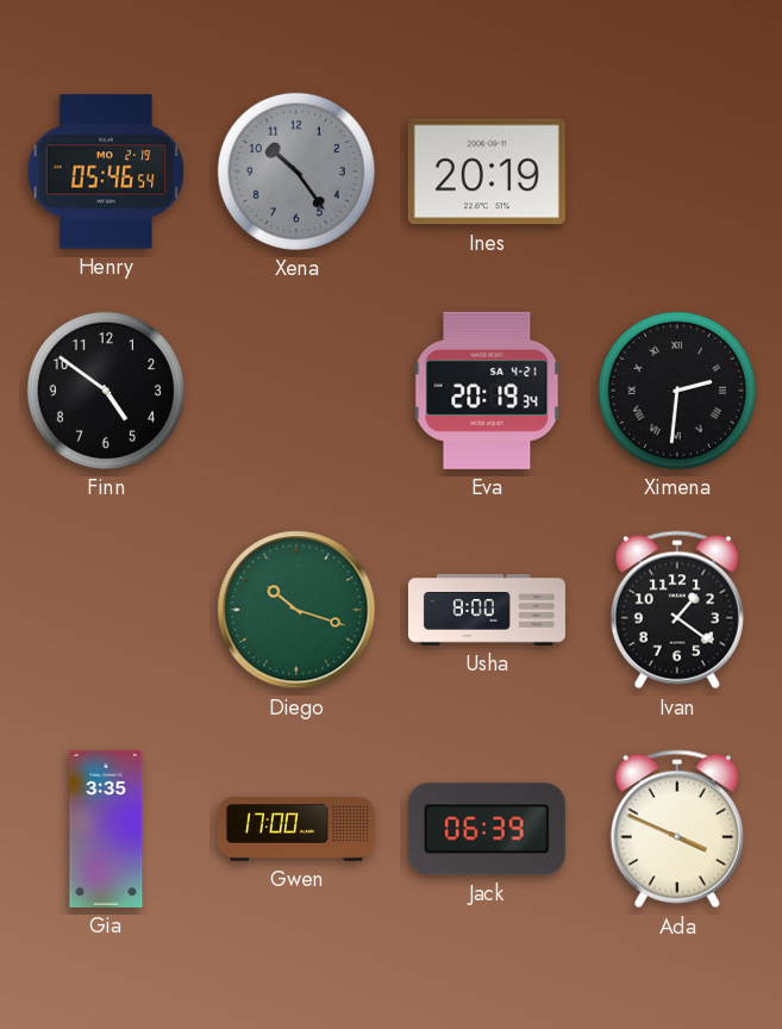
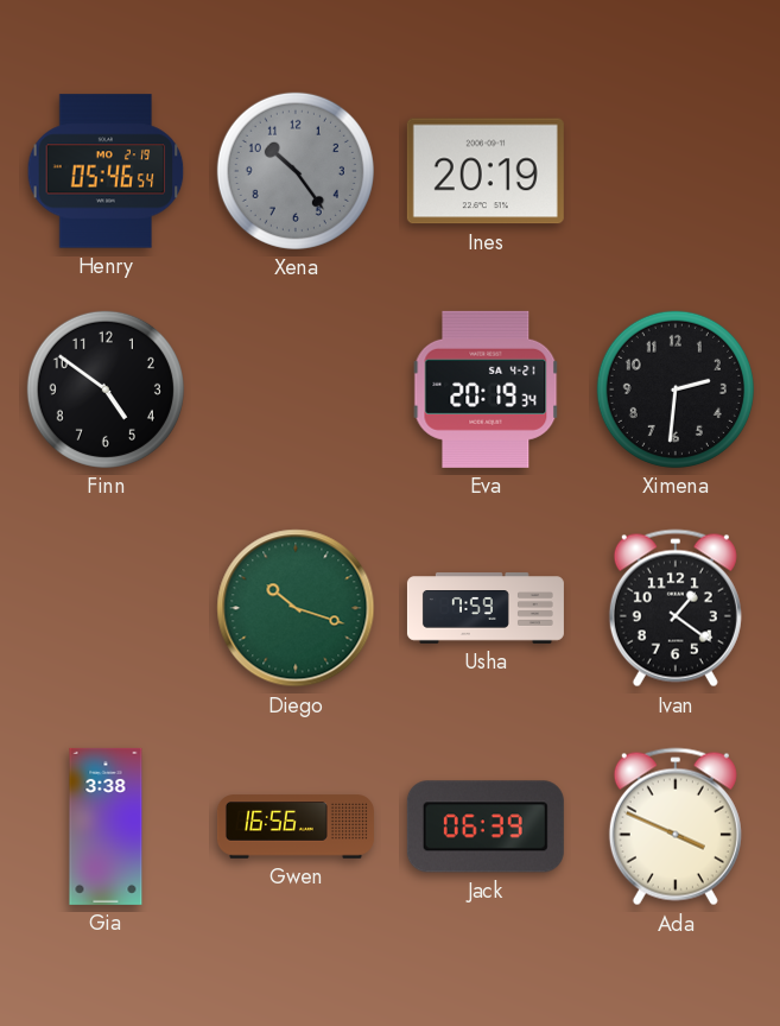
Ximena numerals: Roman -> Arabic
Usha: 8:00 -> 7:59
Gia: 3:35 -> 3:38
Gwen: 17:00 -> 16:56
